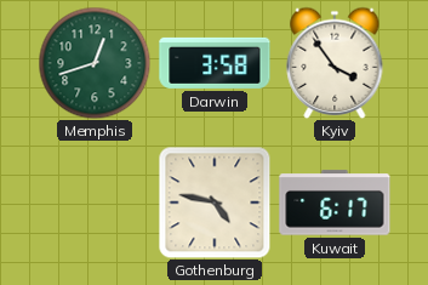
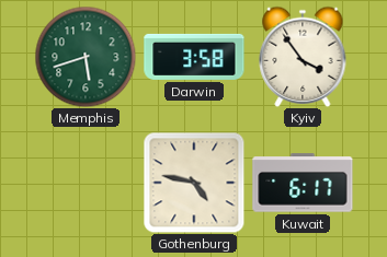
Memphis: 12:42 -> 5:42
